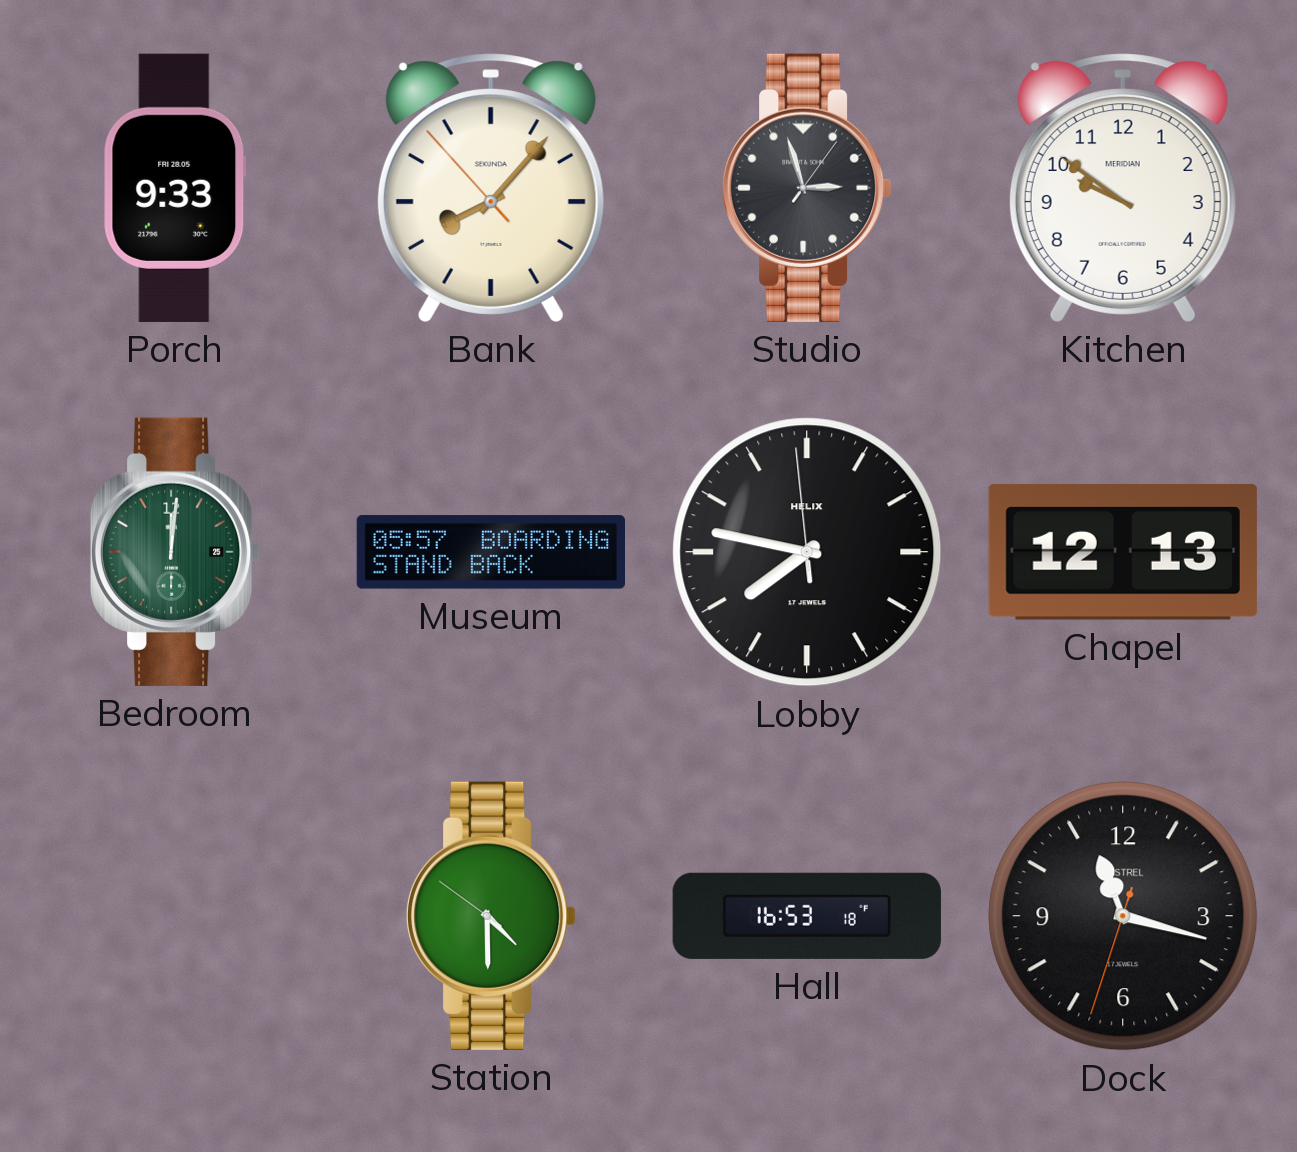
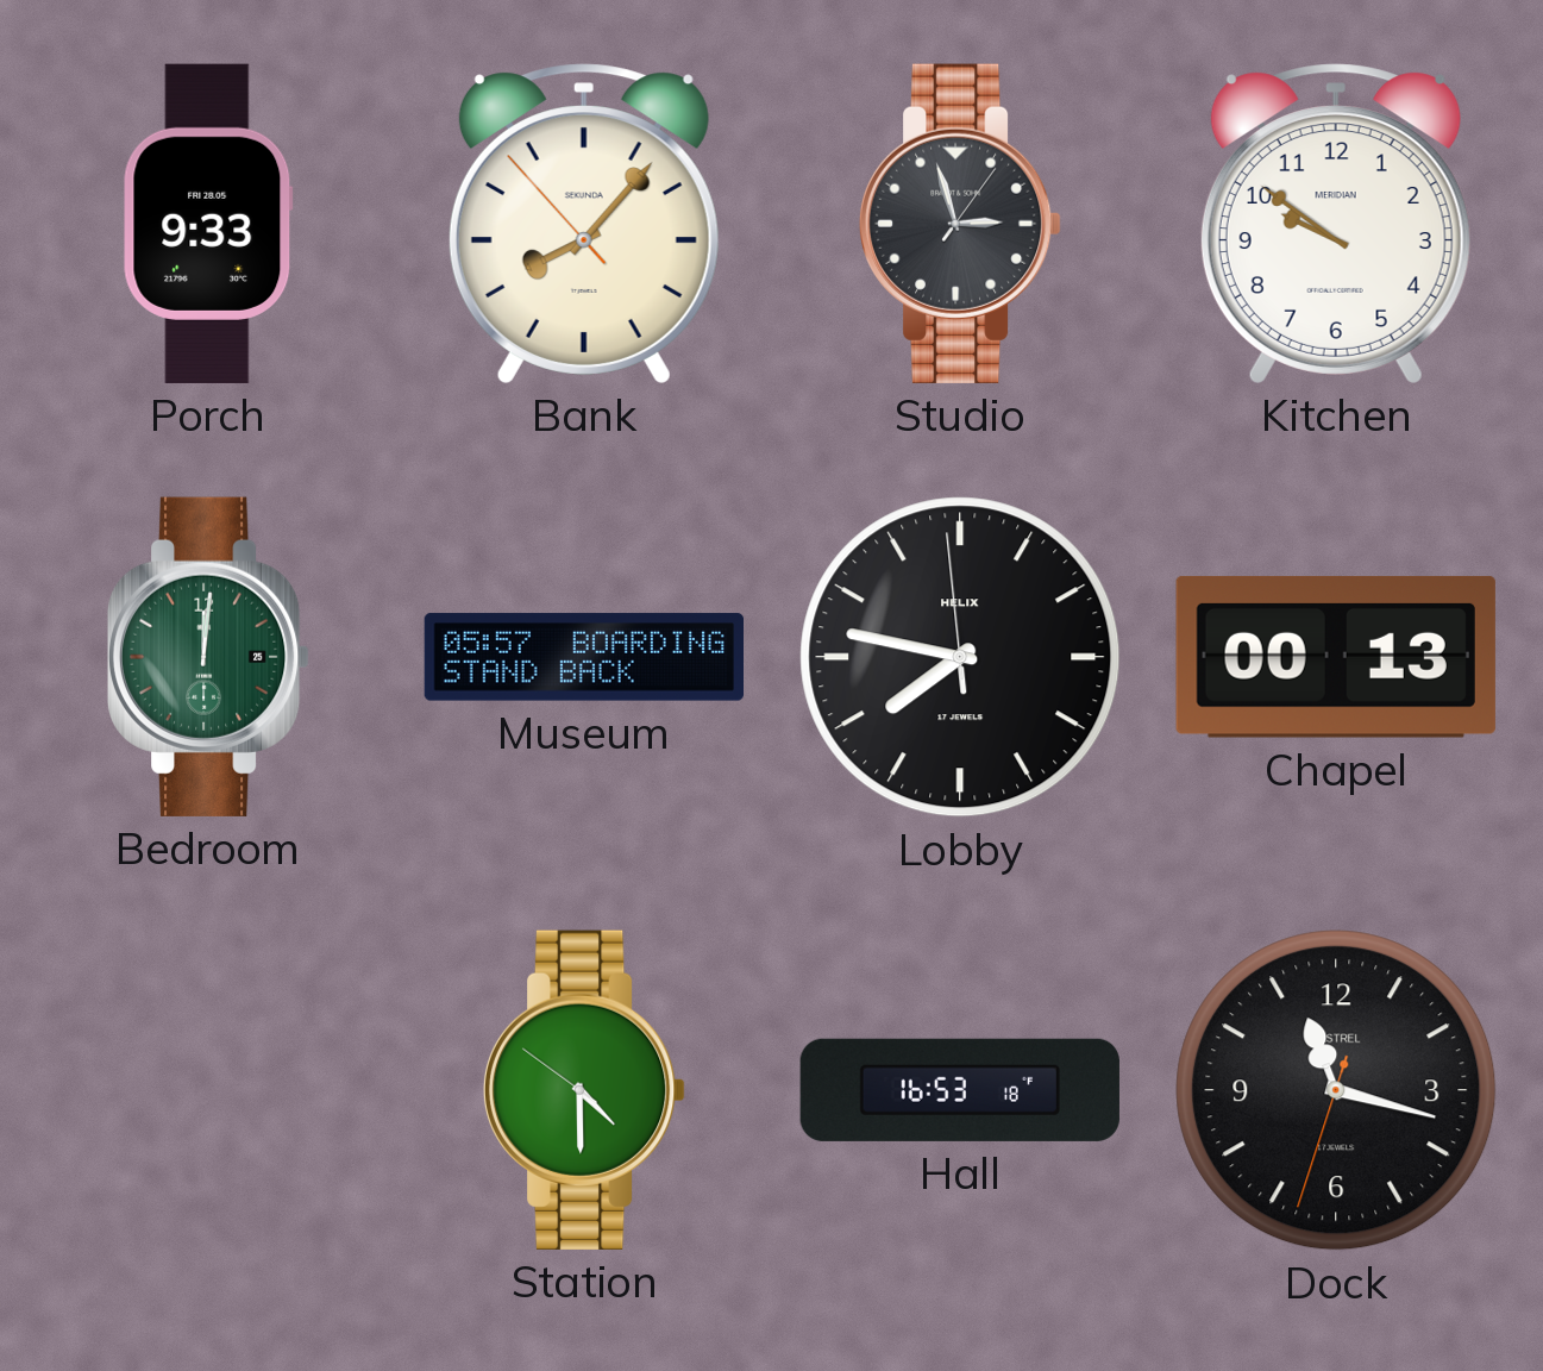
Chapel: 12:13 -> 00:13
